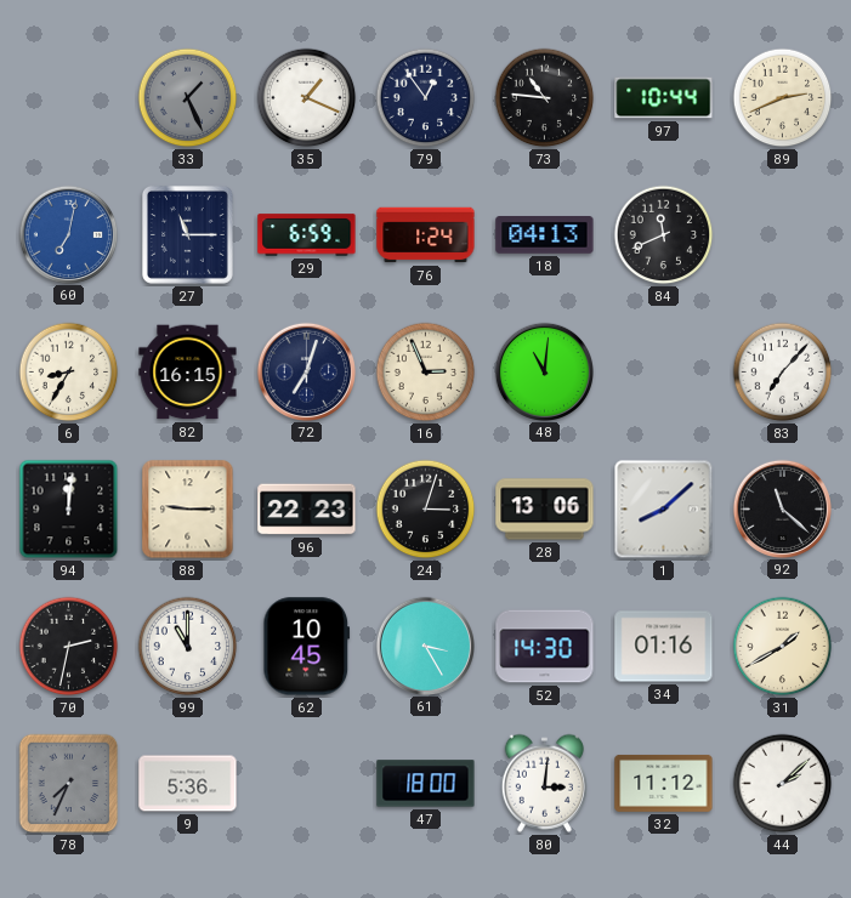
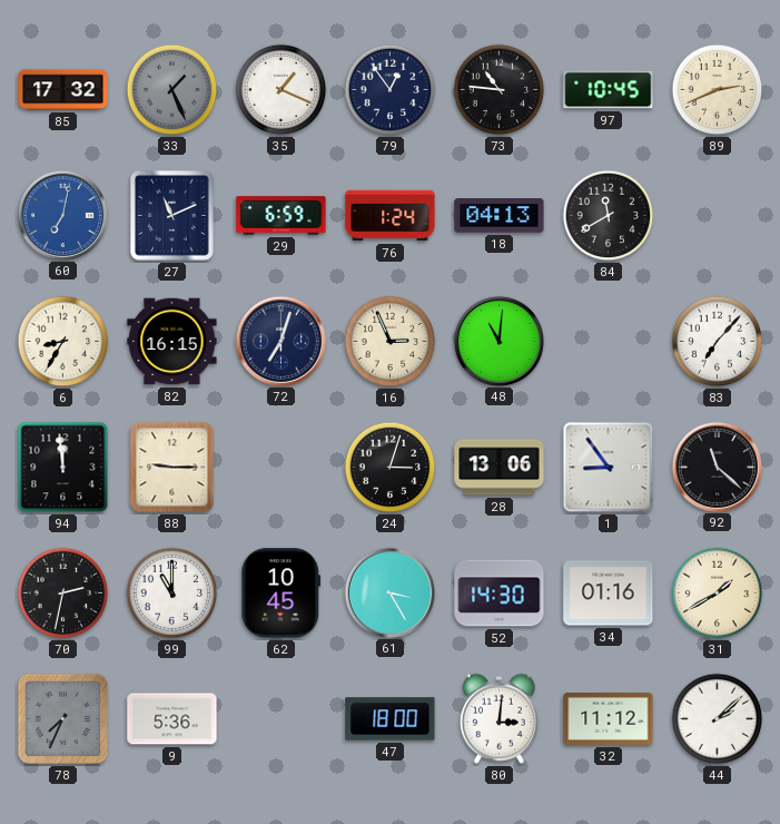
85: none -> 17:32
97: 10:44 -> 10:45
27: 11:15 -> 11:11
84: 11:41 -> 11:40
94: 12:01 -> 11:59
96: 22:23 -> none
1: 8:08 -> 8:54
